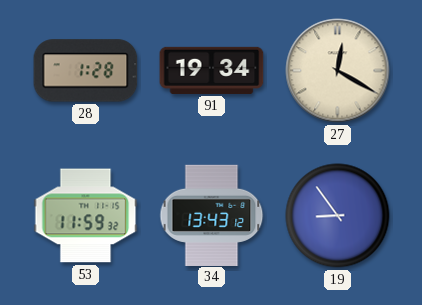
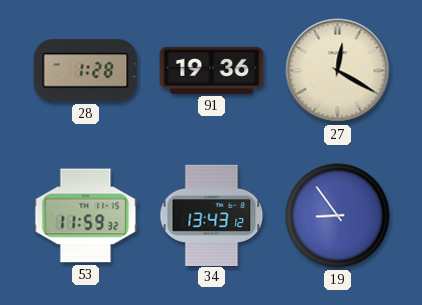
91: 19:34 -> 19:36
